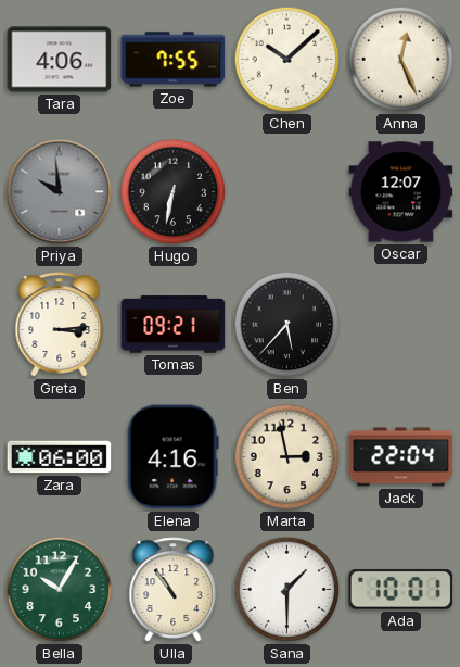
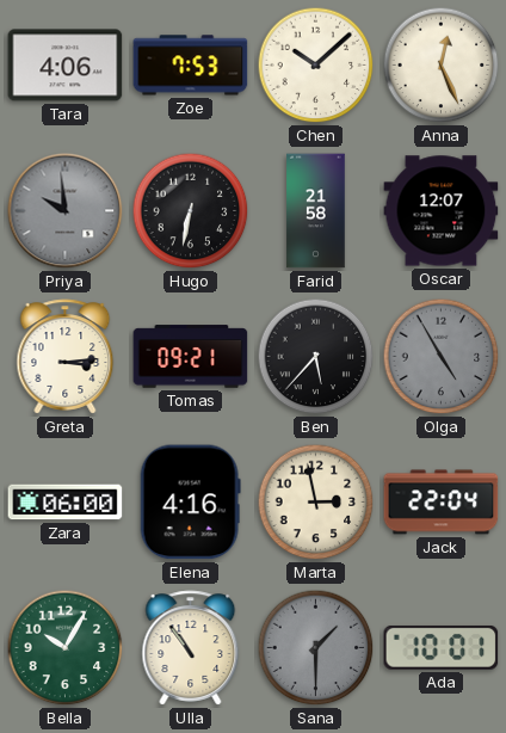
Zoe: 7:55 -> 7:53
Farid: none -> 21:58
Olga: none -> 4:55
Sana dial: white -> grey
